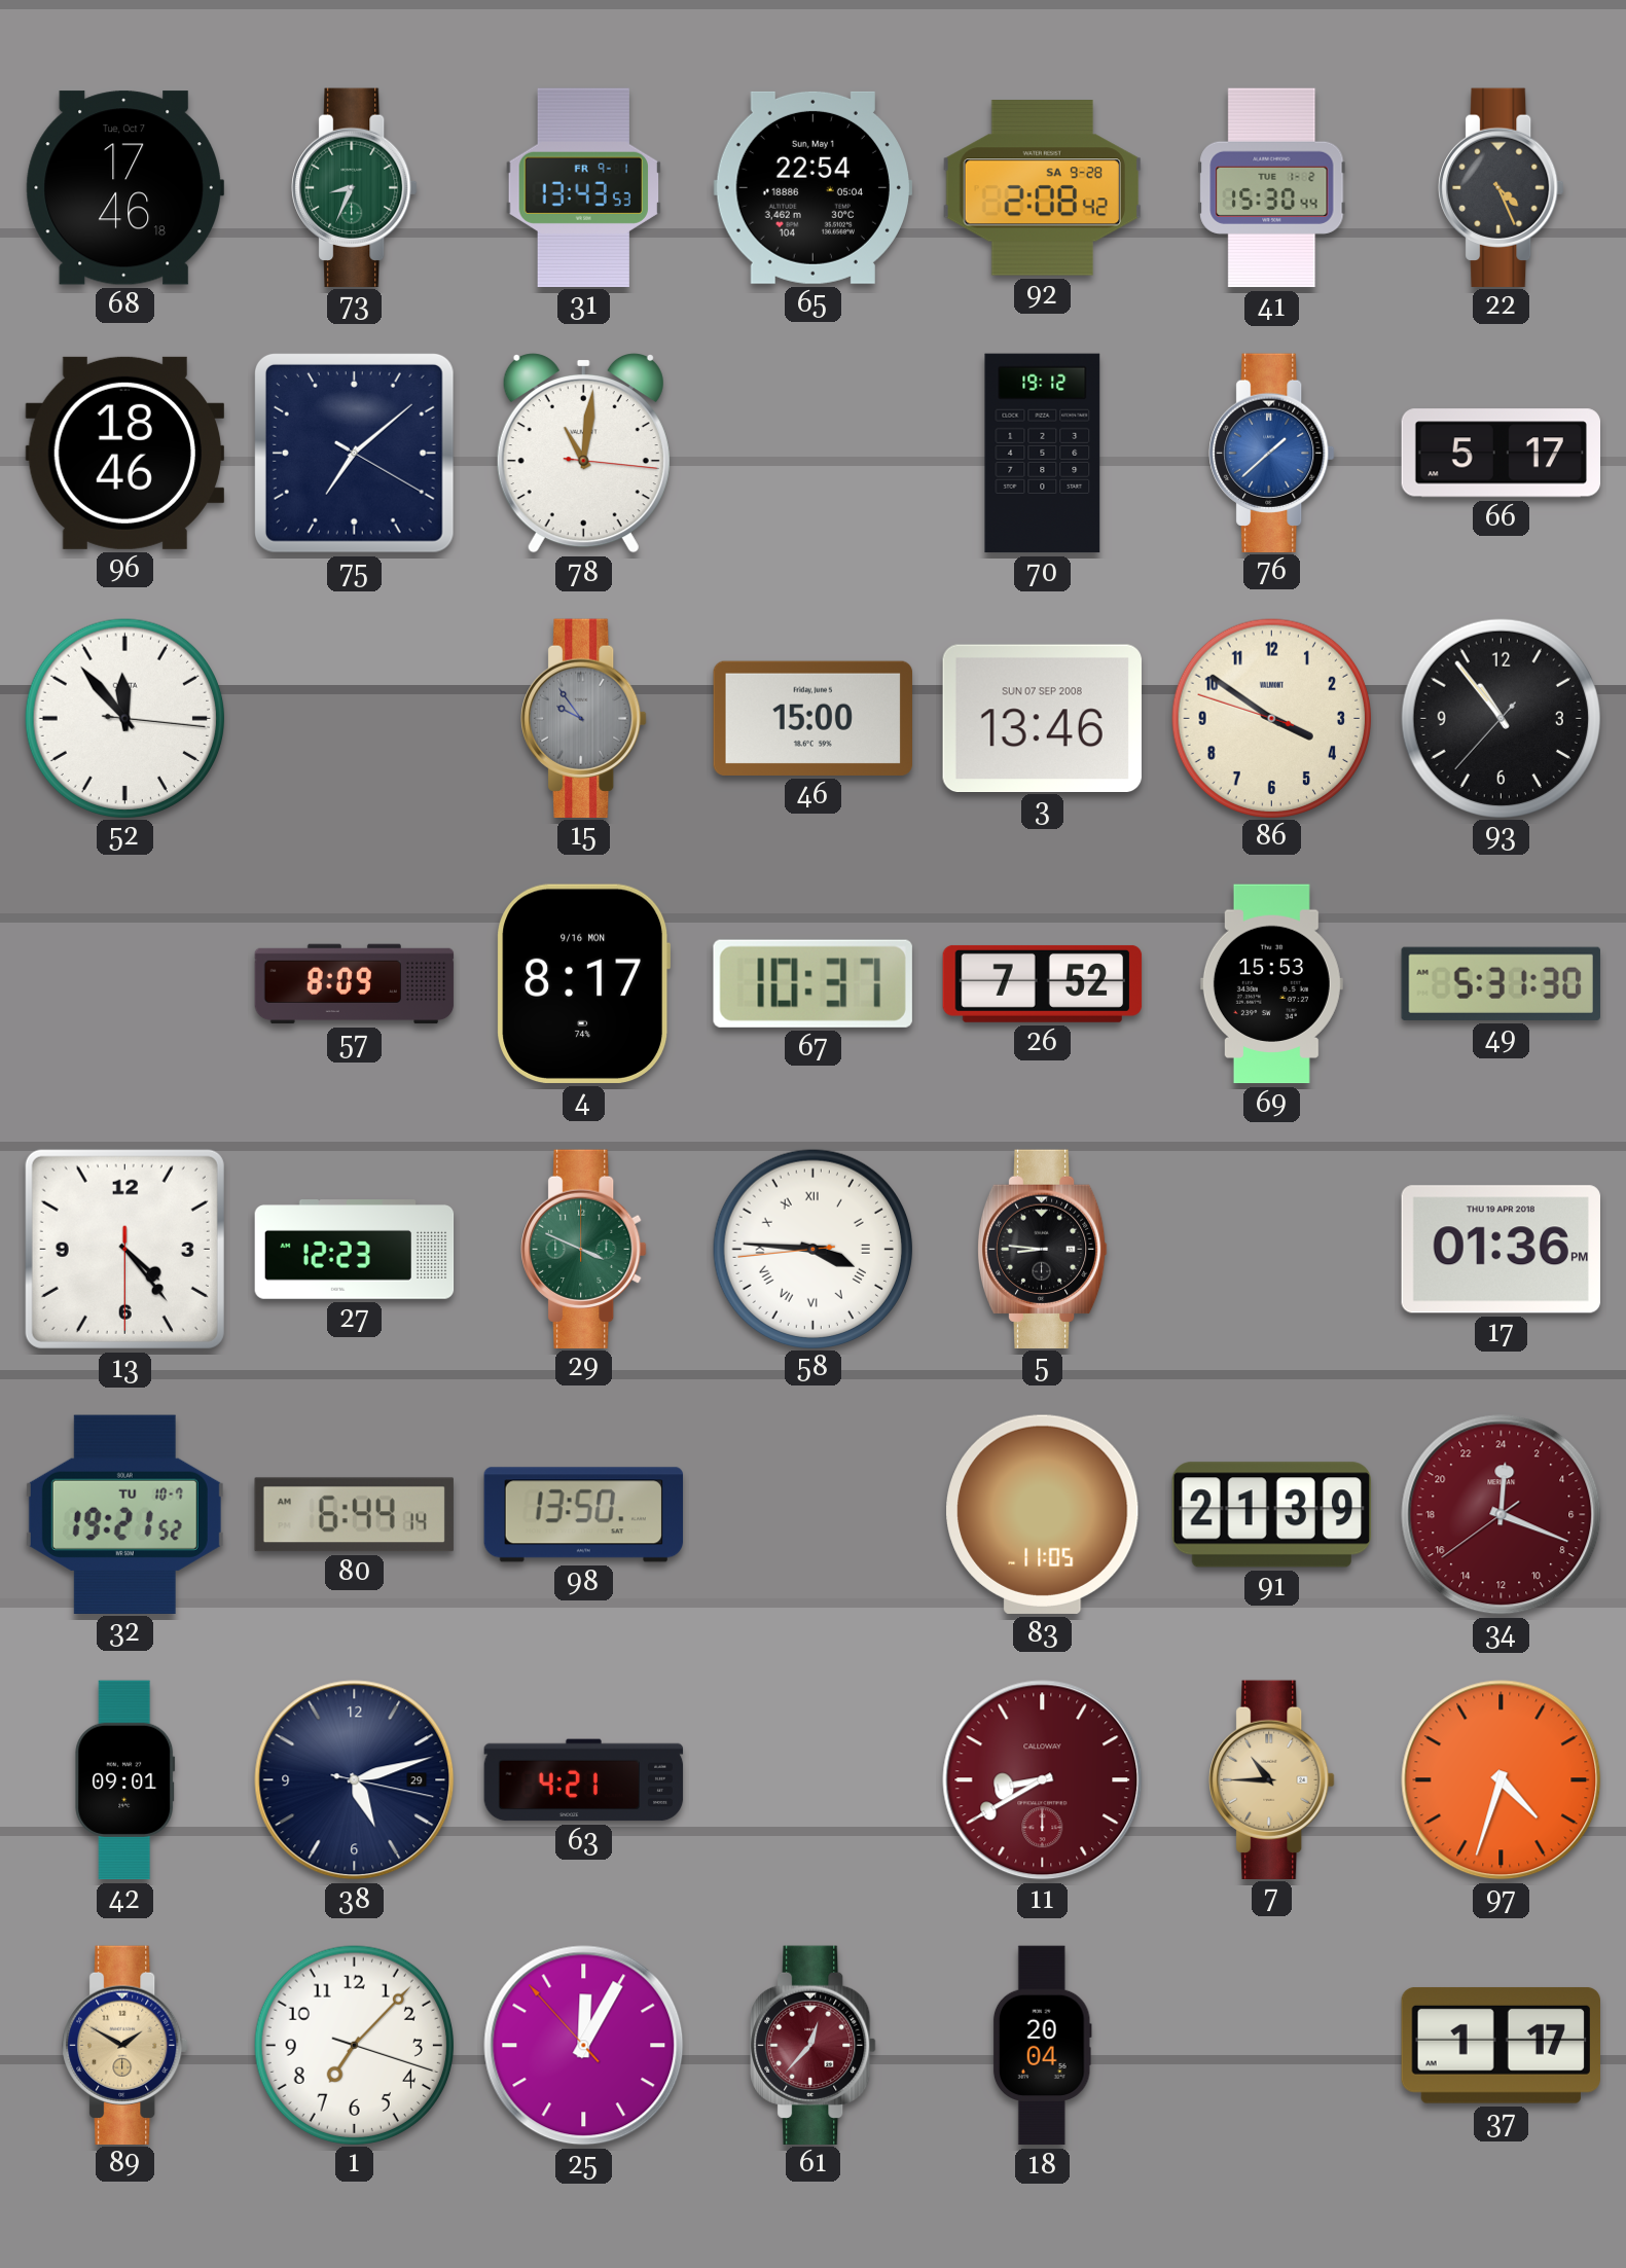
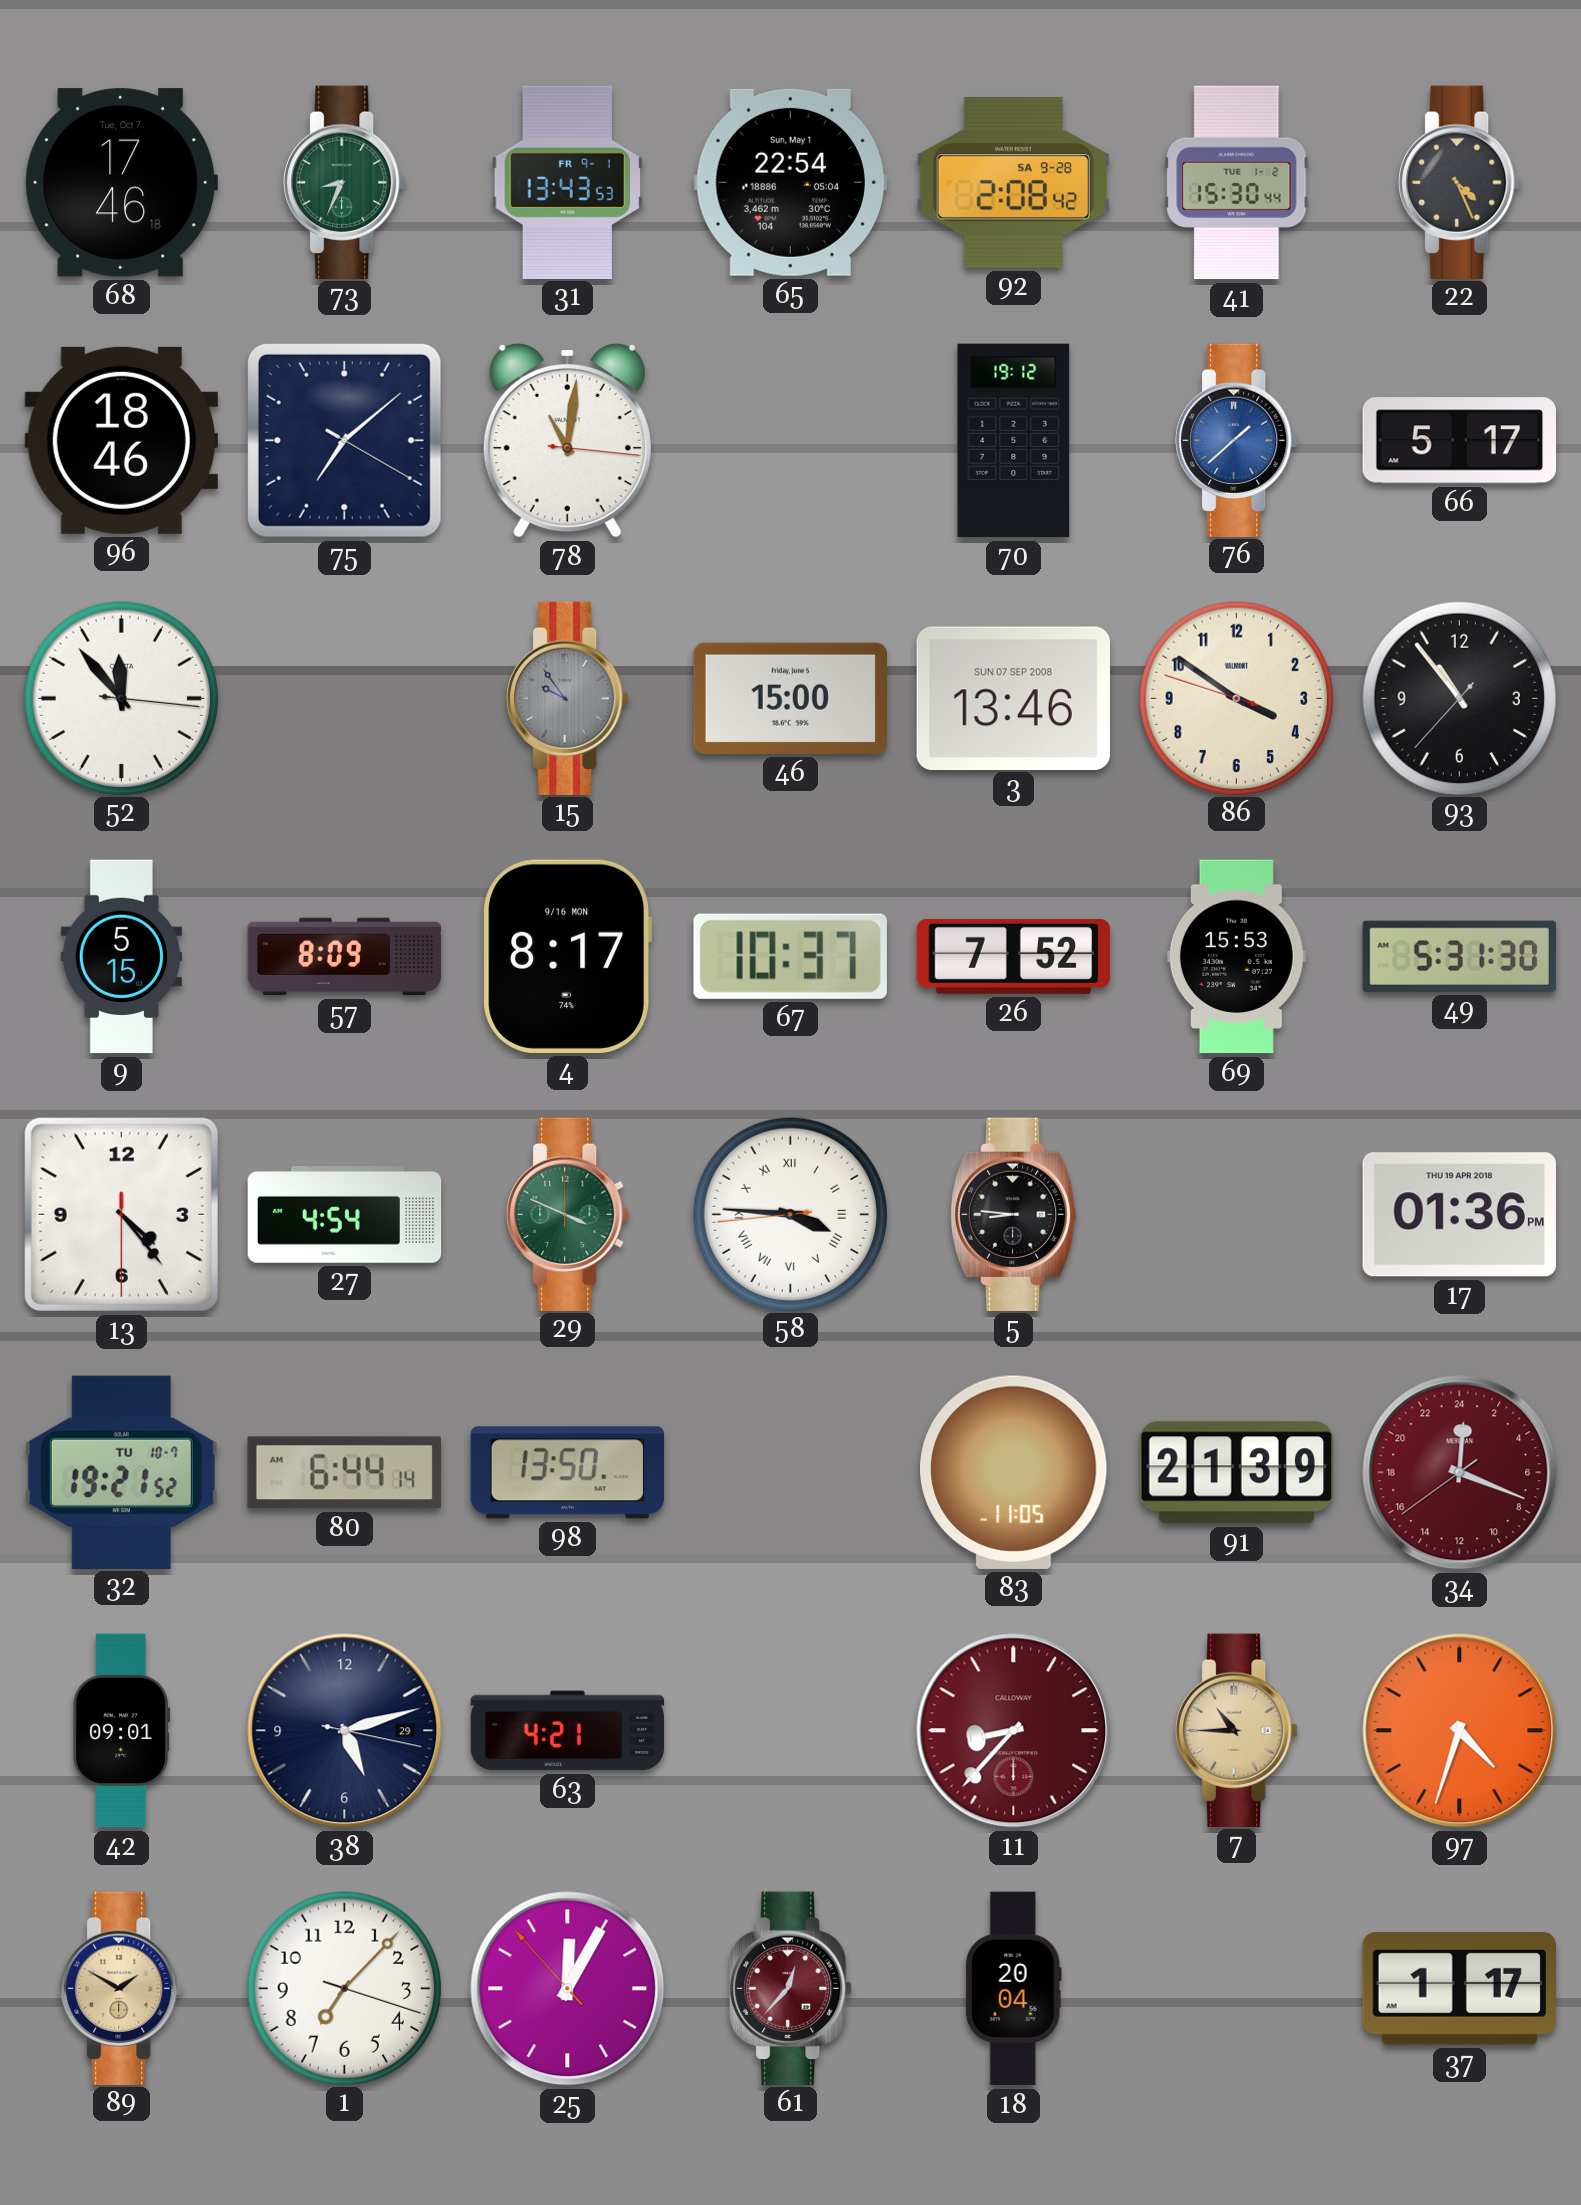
9: none -> 5:15
27: 12:23 -> 4:54
11: 8:40 -> 8:37
